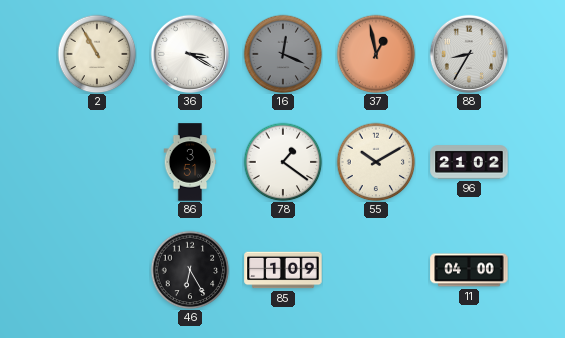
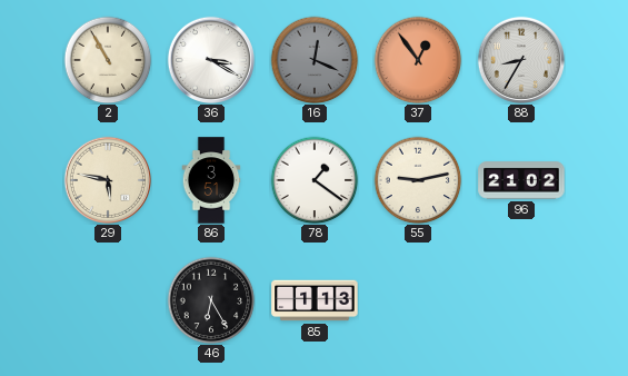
37: 12:58 -> 12:54
29: none -> 5:47
55: 10:10 -> 9:13
85: 1:09 -> 1:13
11: 04:00 -> none
